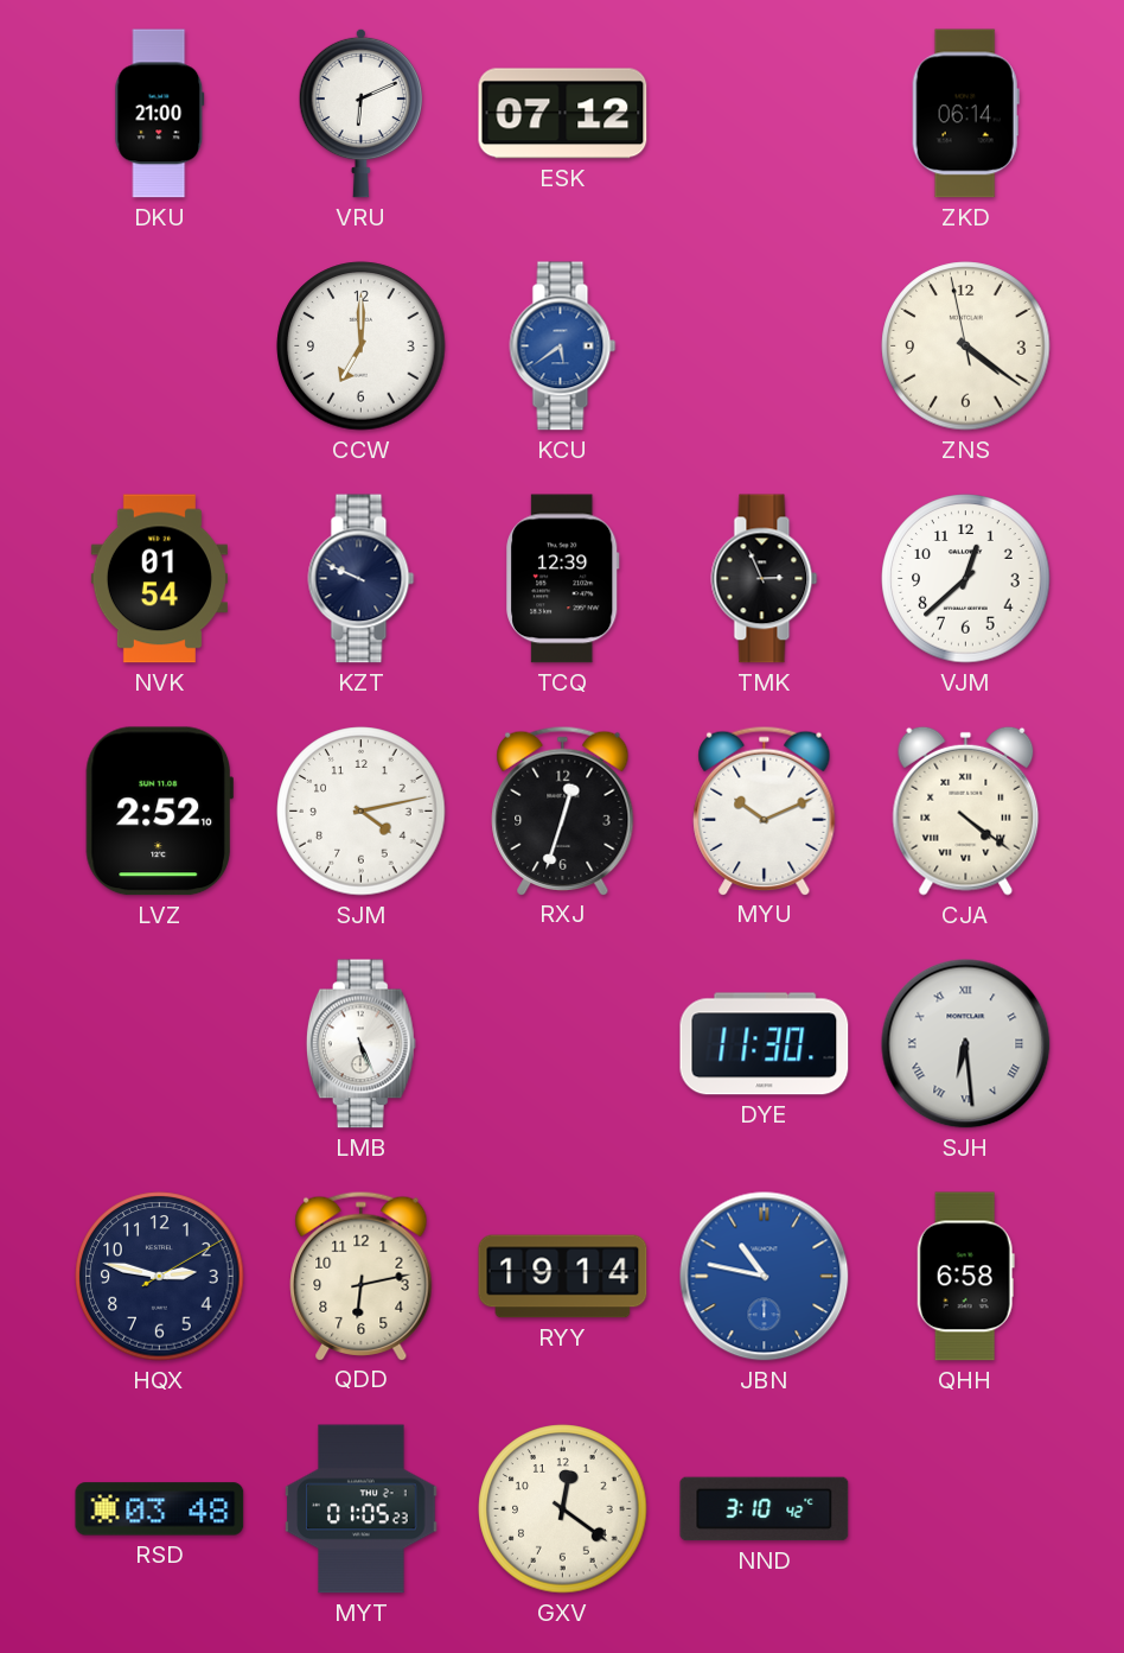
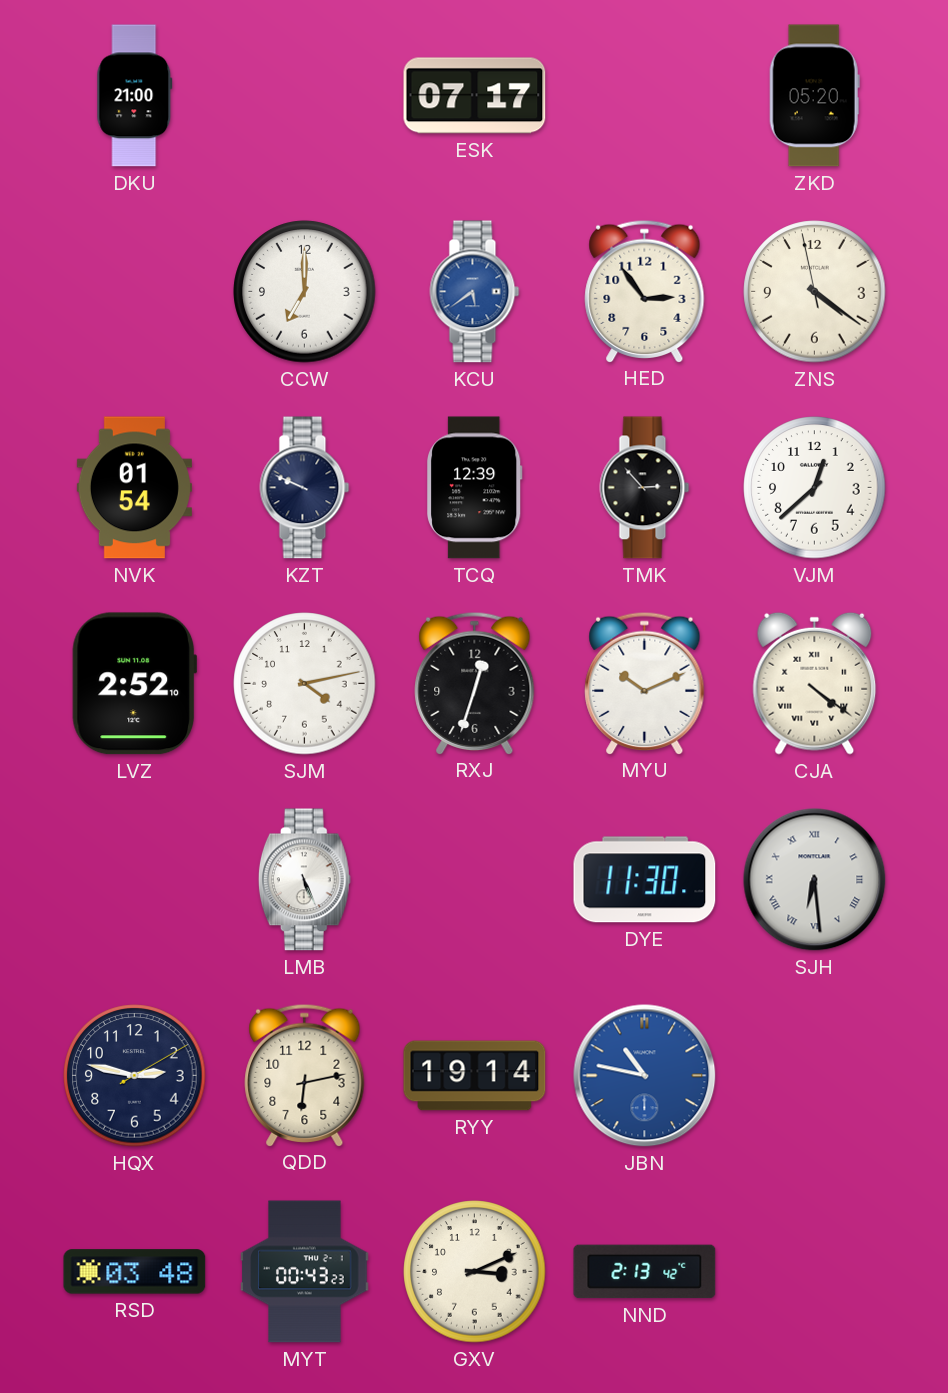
VRU: 6:11 -> none
ESK: 07:12 -> 07:17
ZKD: 06:14 -> 05:20
HED: none -> 2:54
TMK: 2:56 -> 2:53
QHH: 6:58 -> none
MYT: 01:05 -> 00:43
GXV: 12:21 -> 3:11
NND: 3:10 -> 2:13
